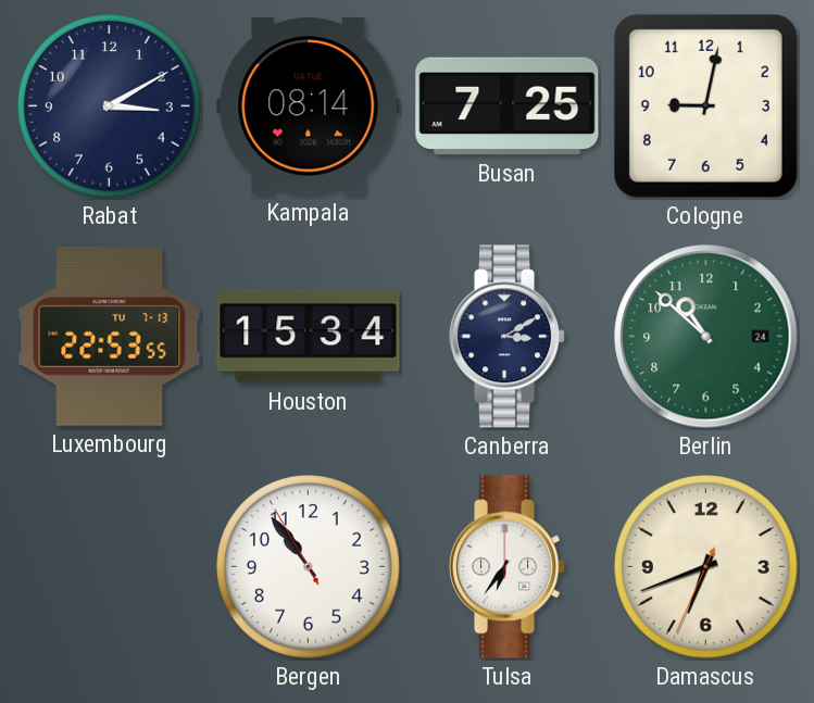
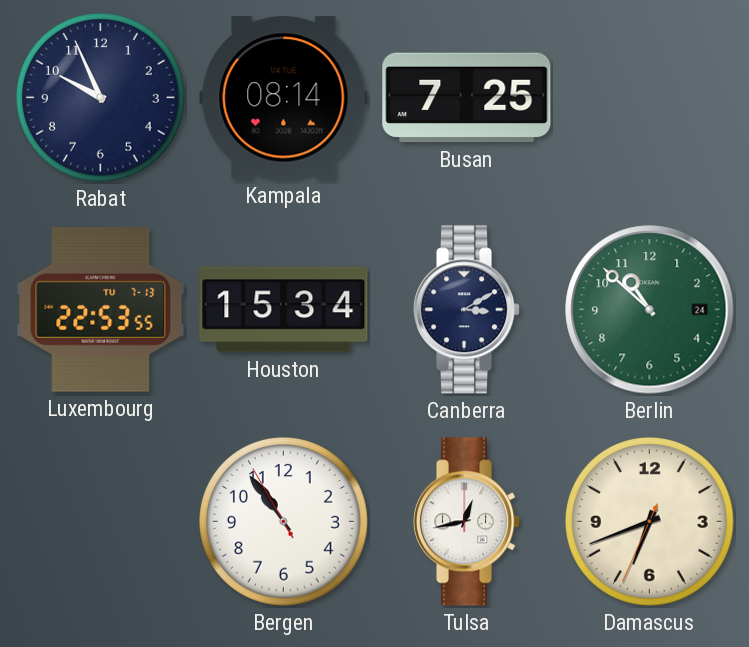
Rabat: 3:10 -> 9:56
Cologne: 9:02 -> none
Tulsa: 6:36 -> 12:43
